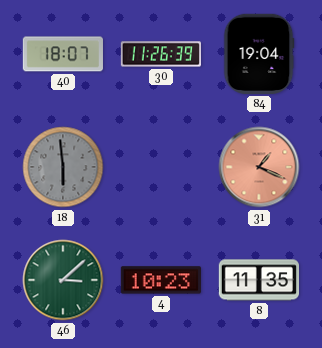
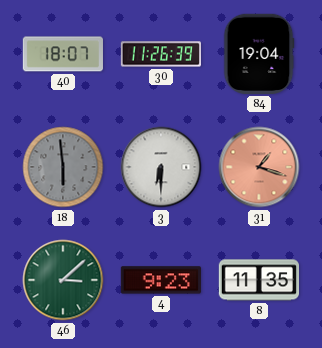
3: none -> 6:30
31: 1:19 -> 1:18
4: 10:23 -> 9:23
